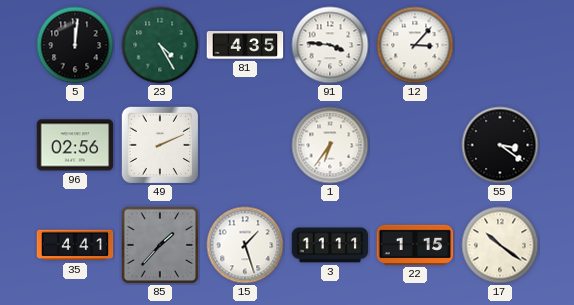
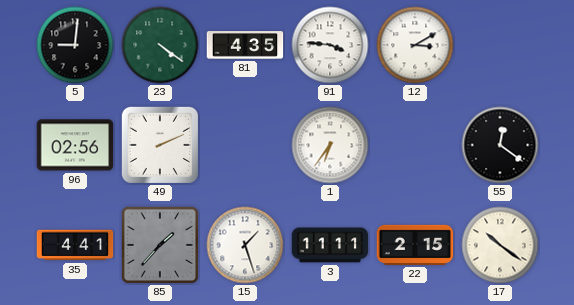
5: 12:01 -> 9:01
23: 4:25 -> 4:21
12: 3:07 -> 3:10
55: 3:21 -> 12:21
22: 1:15 -> 2:15
